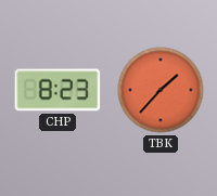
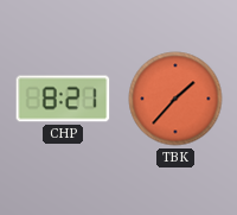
CHP: 8:23 -> 8:21
